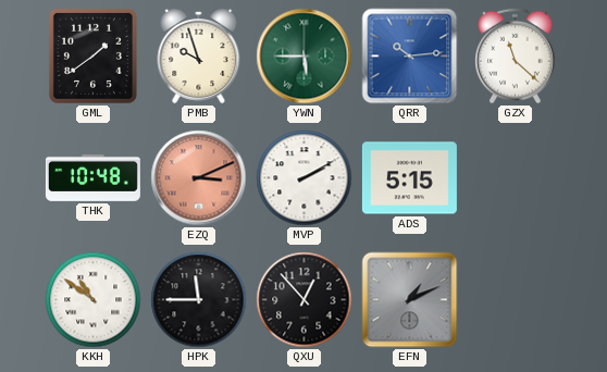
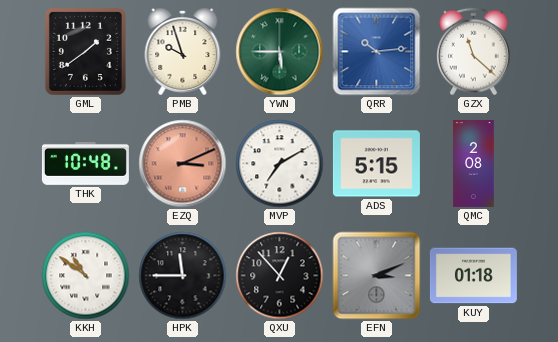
MVP: 2:10 -> 7:10
QMC: none -> 2:08
EFN: 1:11 -> 3:11
KUY: none -> 01:18
